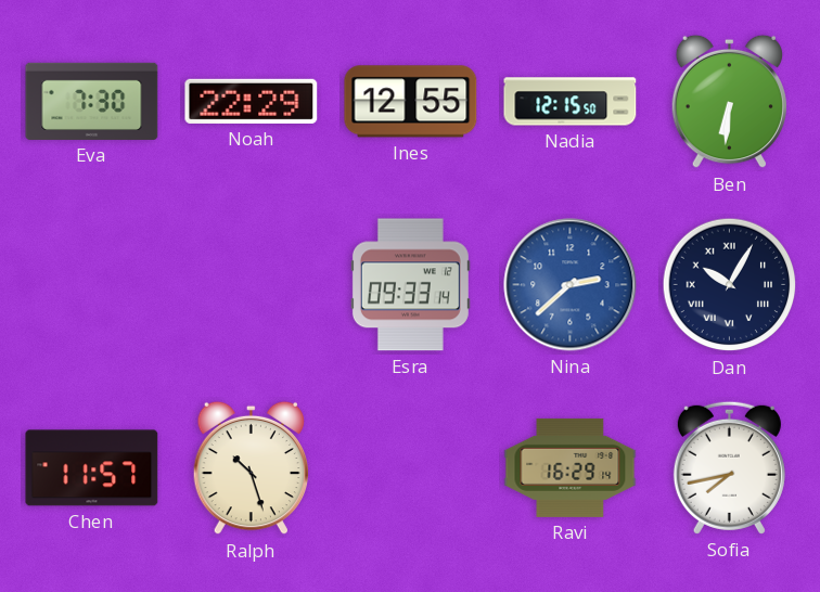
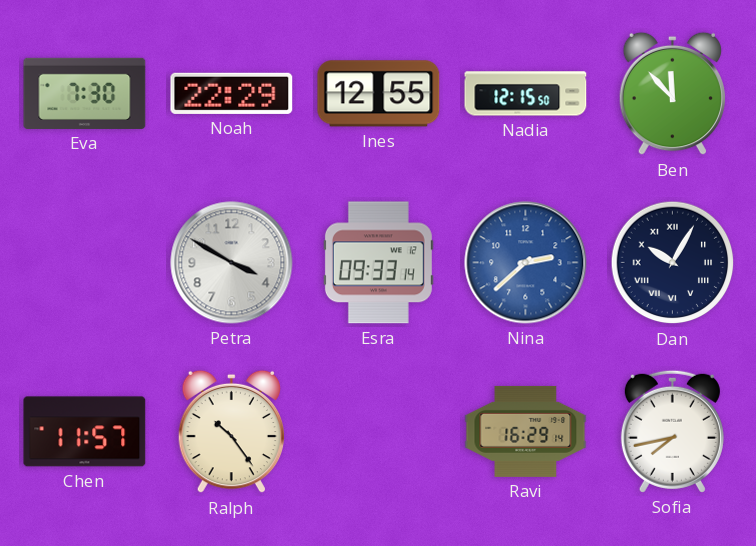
Ben: 6:31 -> 11:53
Petra: none -> 3:50
Ralph: 10:27 -> 10:24
